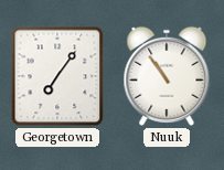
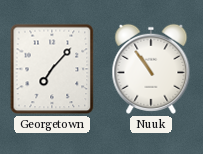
Georgetown: 7:06 -> 7:07
